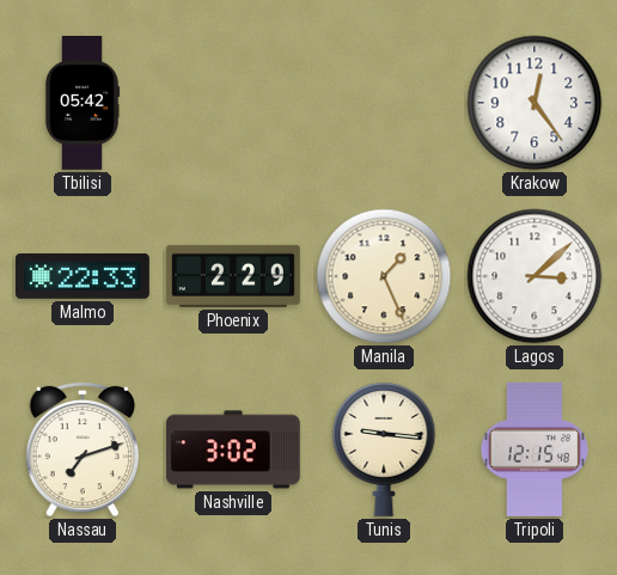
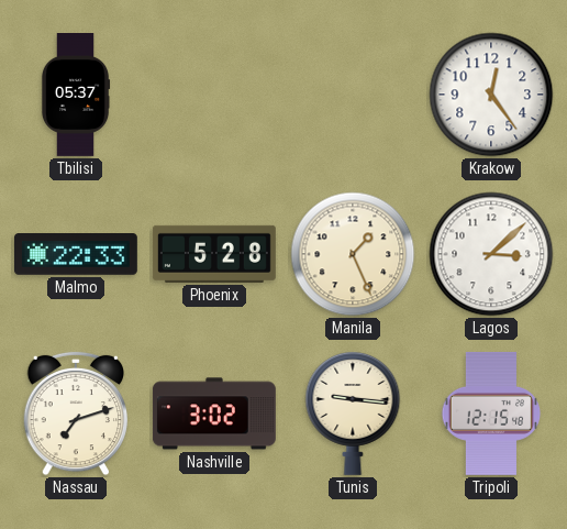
Tbilisi: 05:42 -> 05:37
Phoenix: 2:29 -> 5:28
